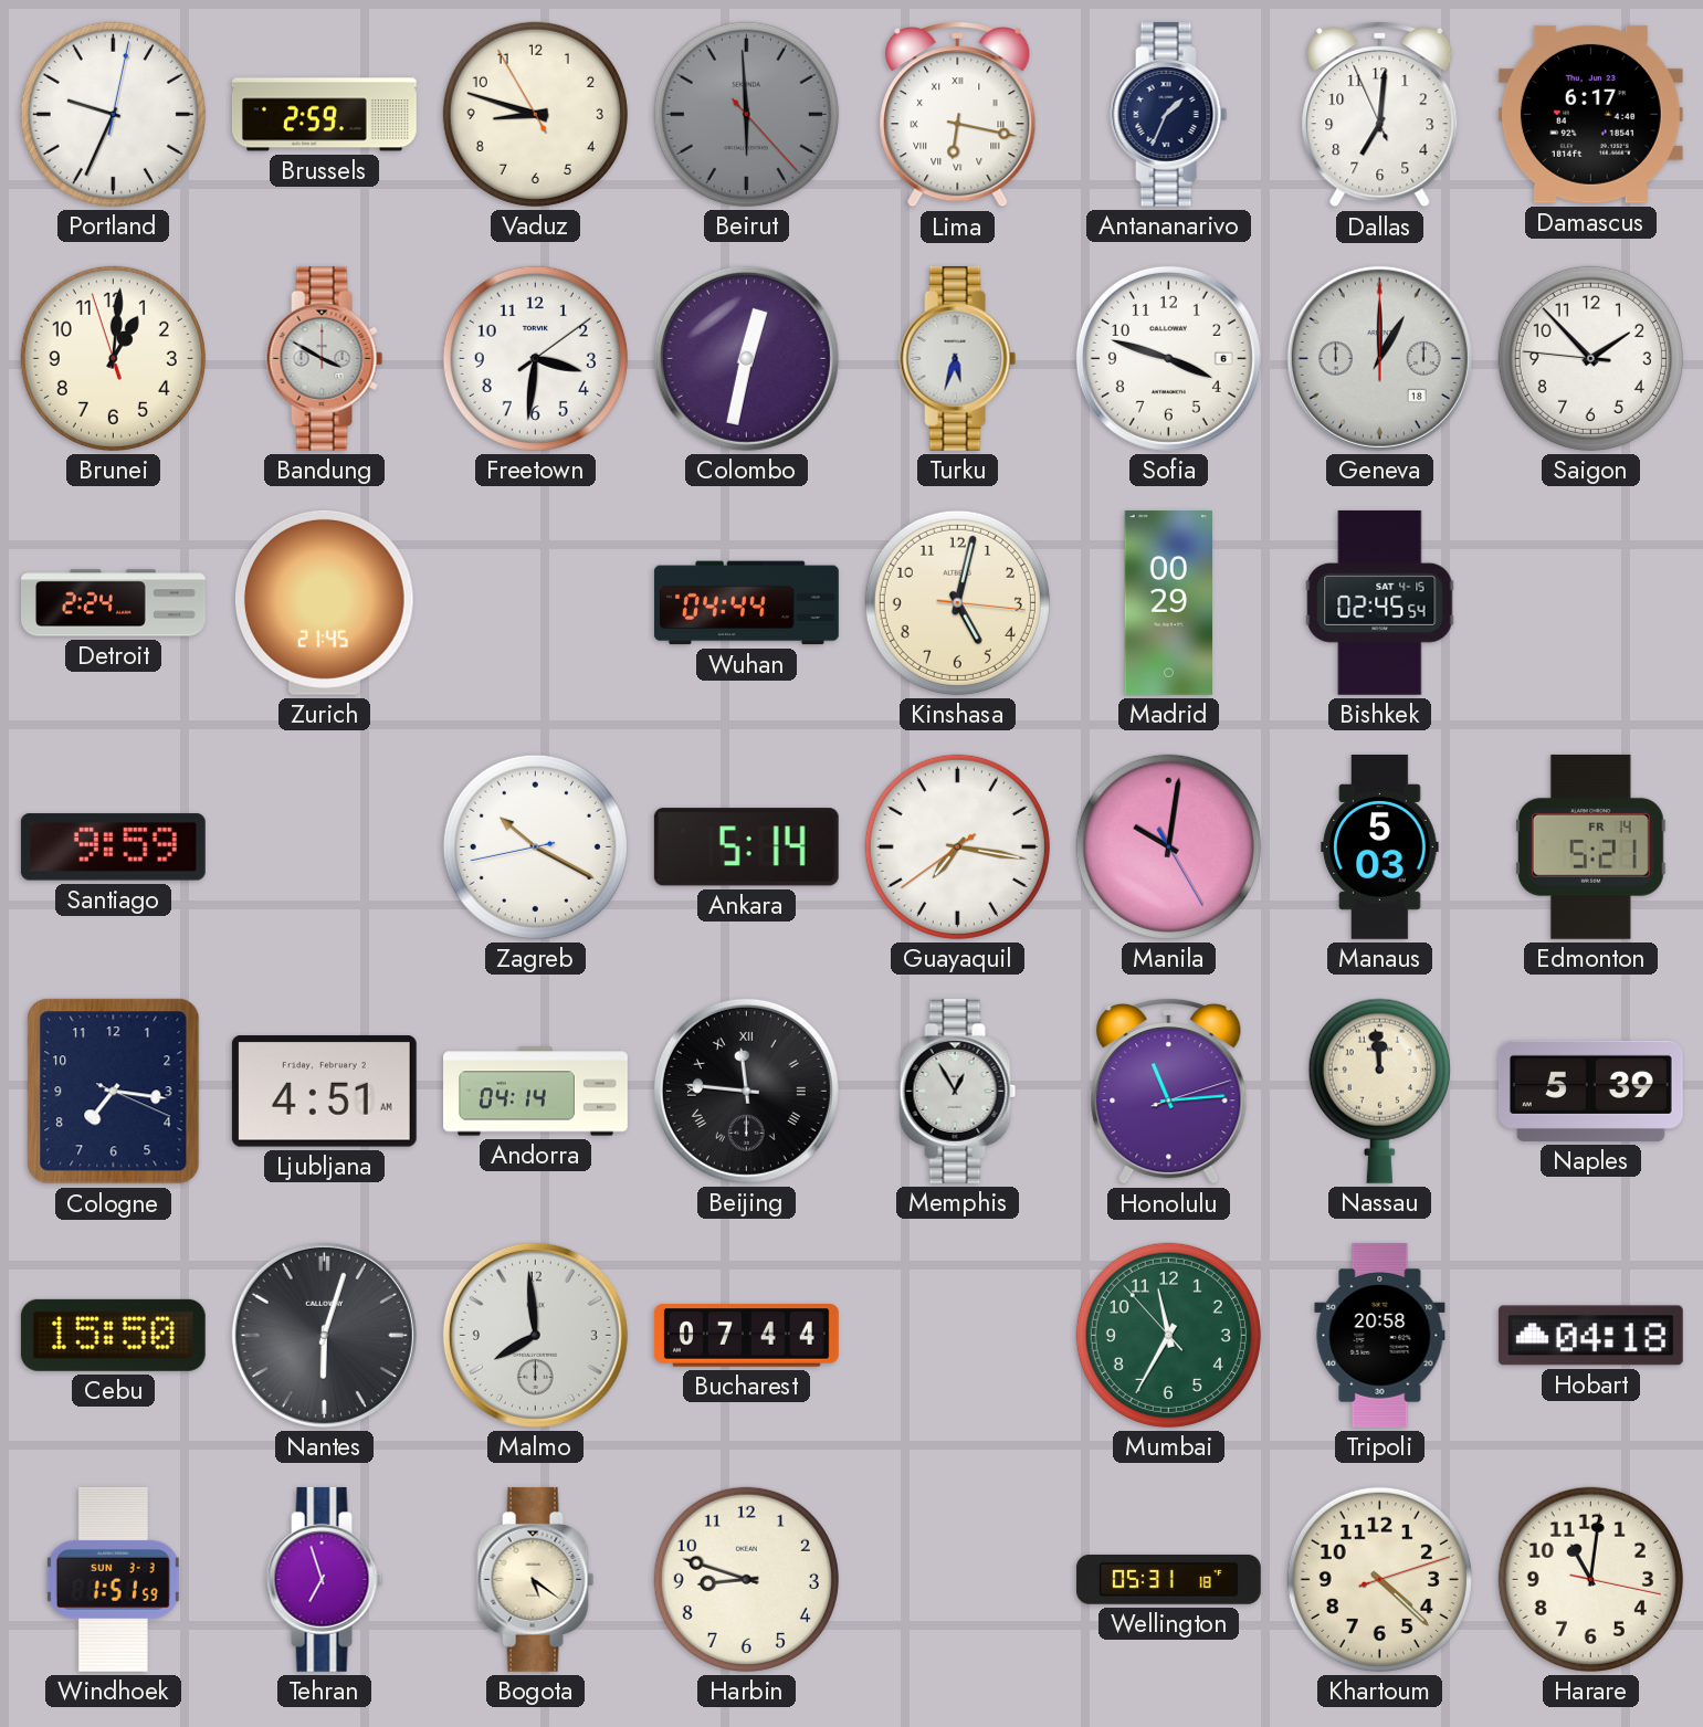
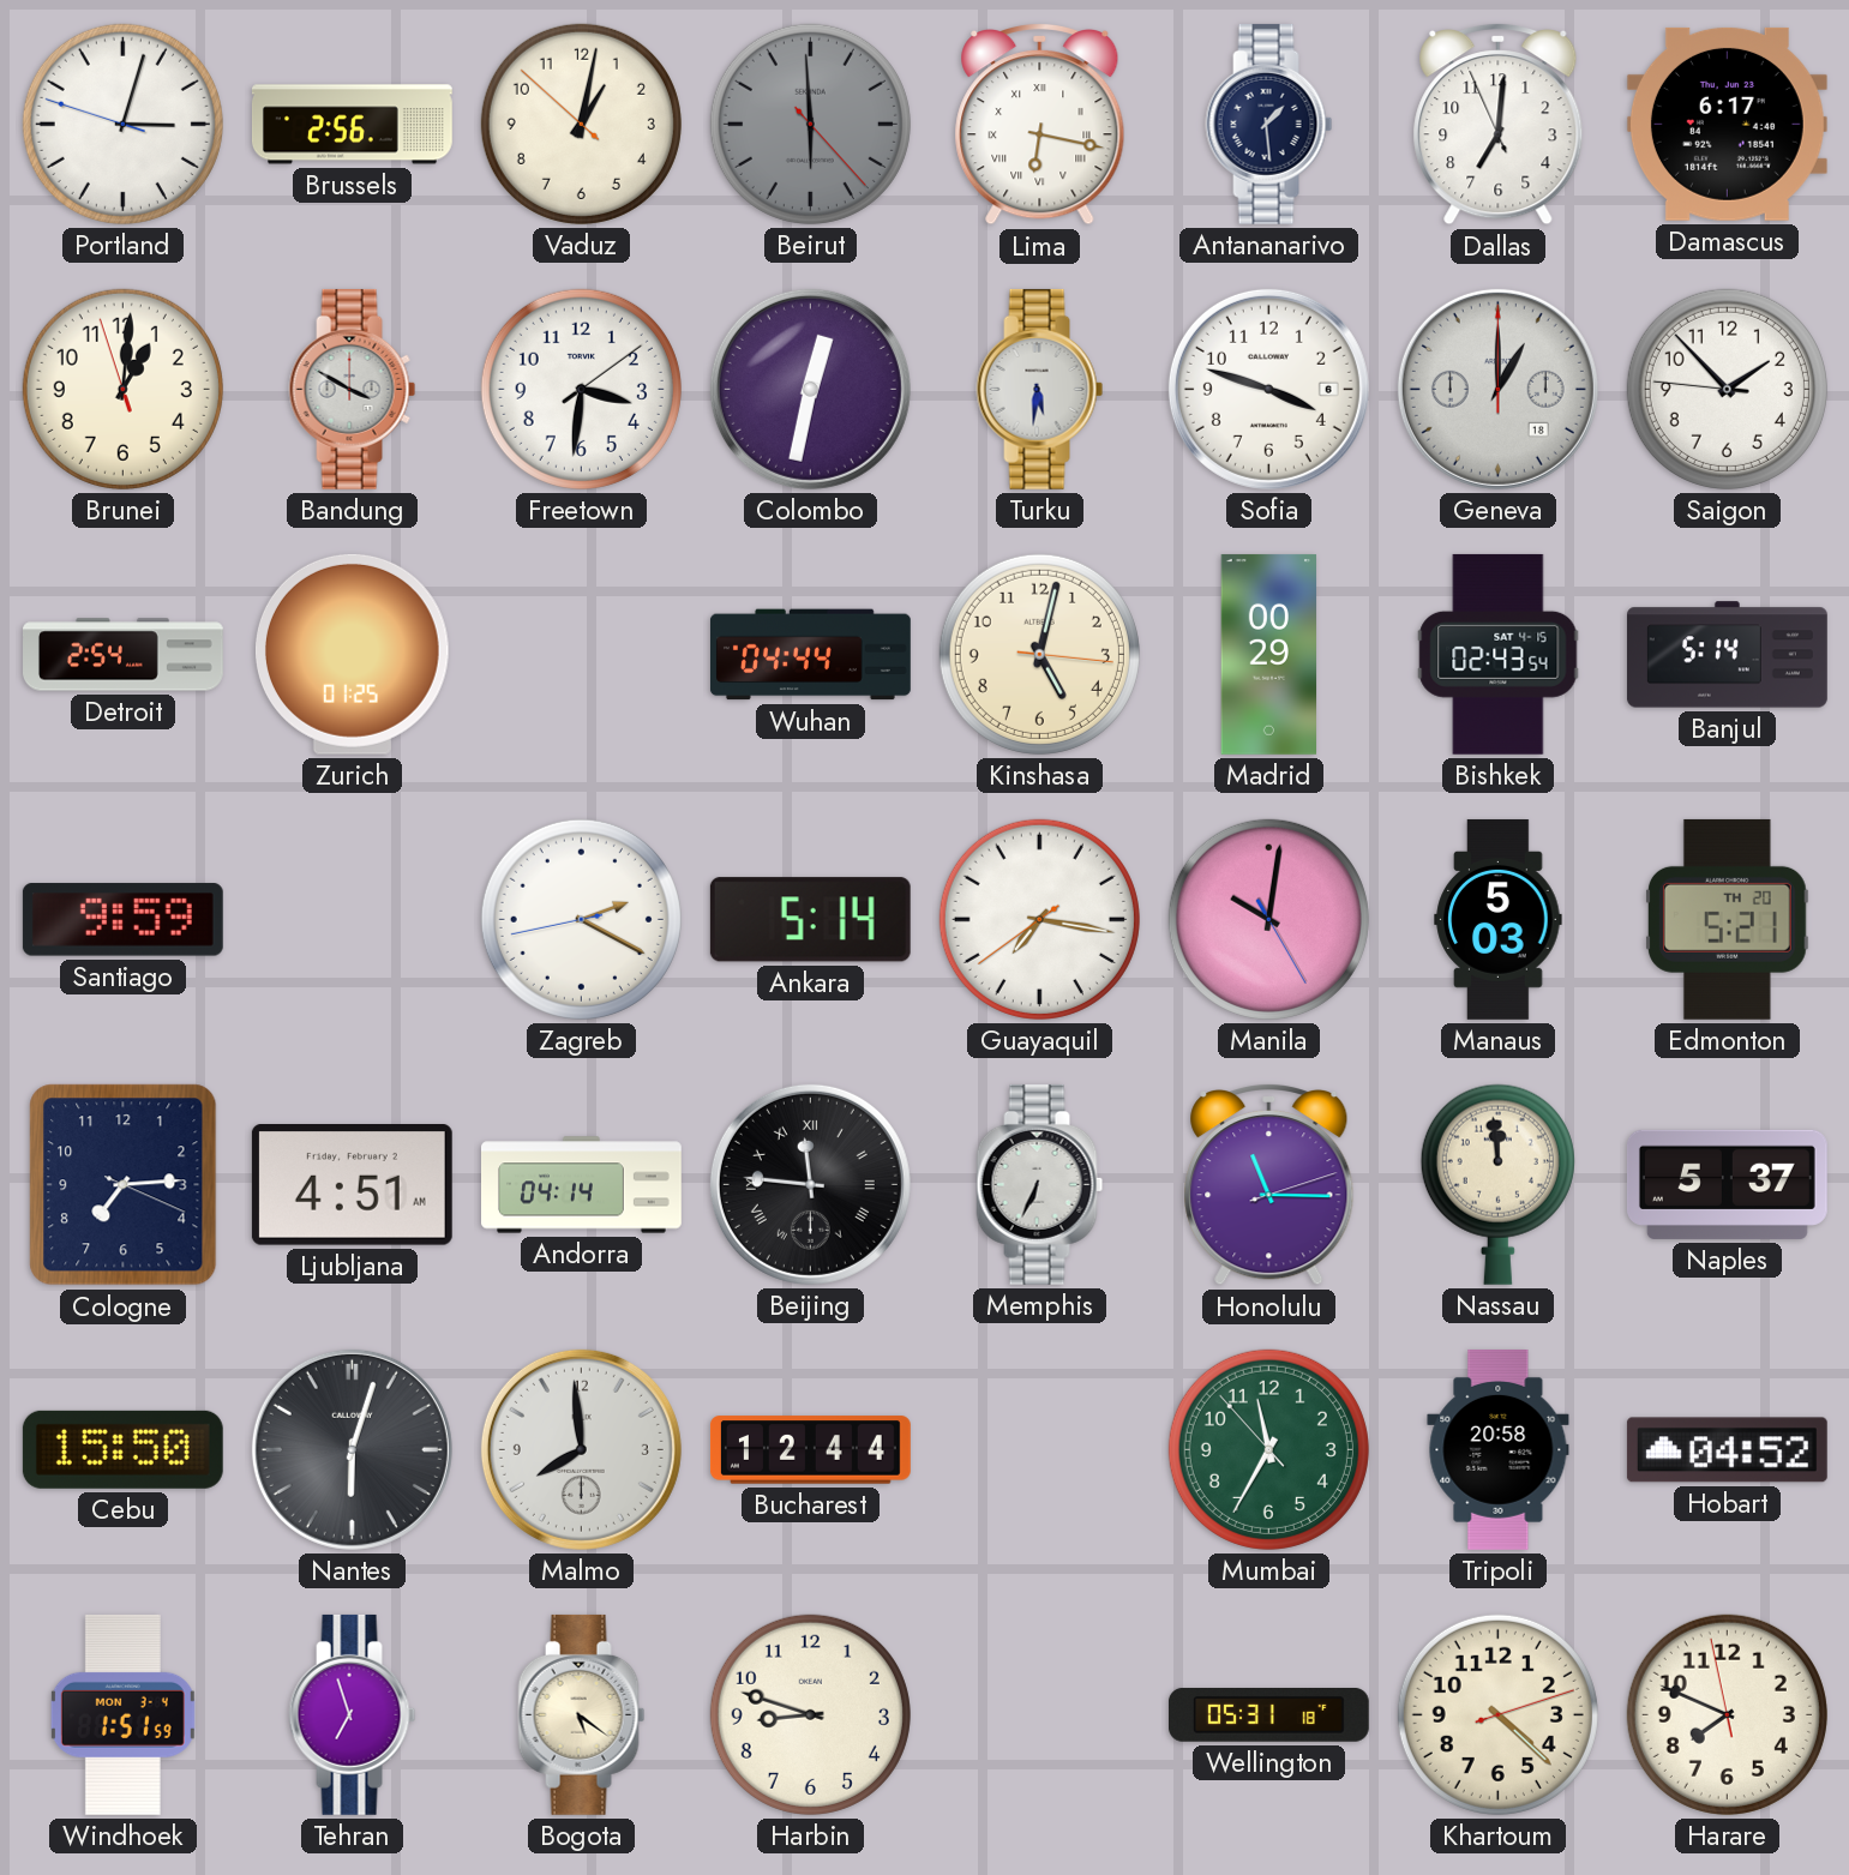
Portland: 9:34 -> 3:02
Brussels: 2:59 -> 2:56
Vaduz: 8:47 -> 1:01
Antananarivo: 1:34 -> 1:29
Turku: 5:33 -> 5:31
Detroit: 2:24 -> 2:54
Zurich: 21:45 -> 01:25
Bishkek: 02:45 -> 02:43
Banjul: none -> 5:14
Zagreb: 10:19 -> 2:19
Edmonton date: FR 14 -> TH 20
Cologne: 7:16 -> 7:14
Memphis: 12:55 -> 6:34
Honolulu: 11:14 -> 11:15
Naples: 5:39 -> 5:37
Bucharest: 07:44 -> 12:44
Hobart: 04:18 -> 04:52
Windhoek date: SUN 3-3 -> MON 3-4
Harare: 11:01 -> 7:48
